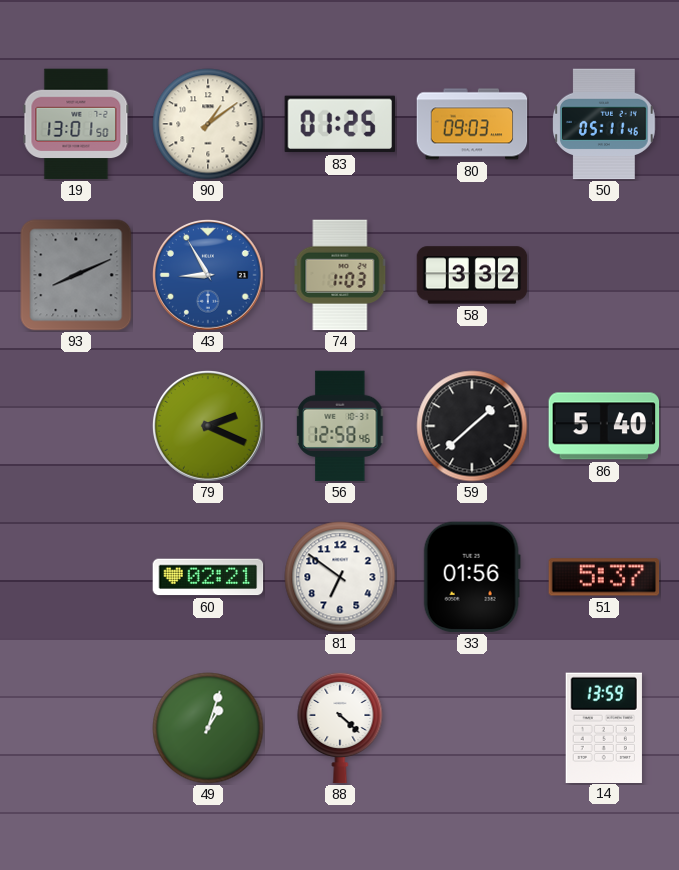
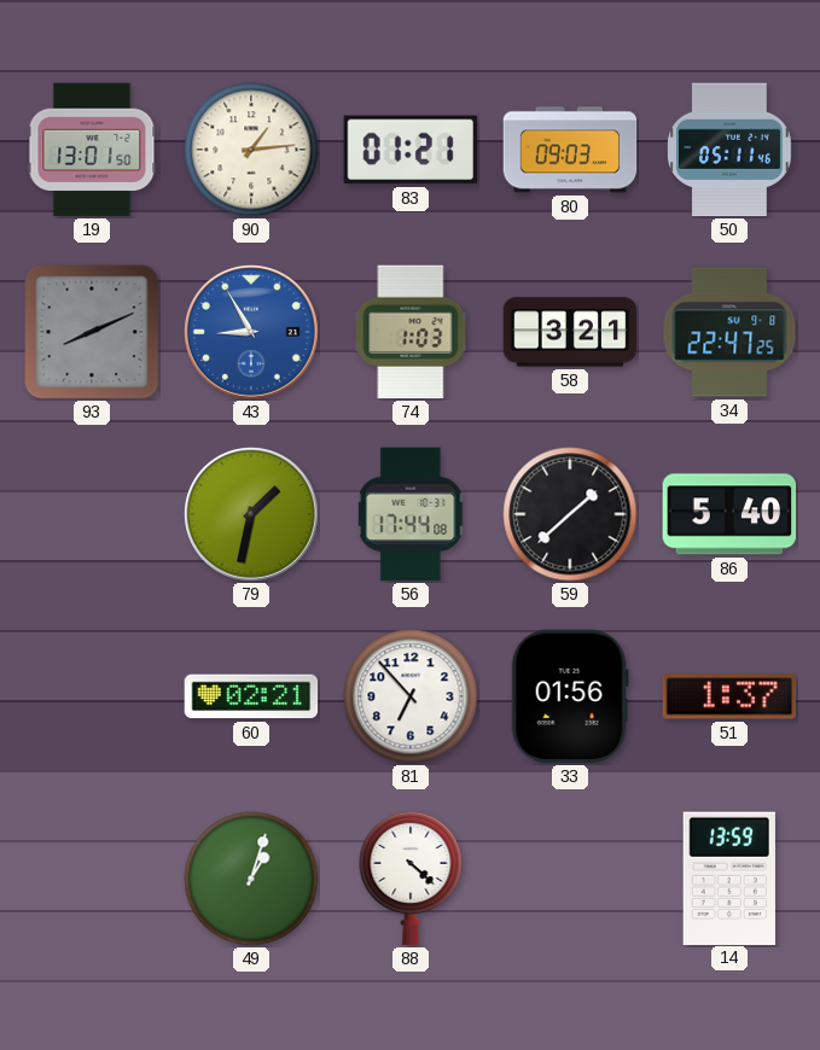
90: 1:09 -> 1:14
83: 01:25 -> 01:21
58: 3:32 -> 3:21
34: none -> 22:47
79: 2:19 -> 1:32
56: 12:58 -> 17:44
81: 6:51 -> 6:53
51: 5:37 -> 1:37
